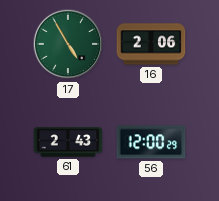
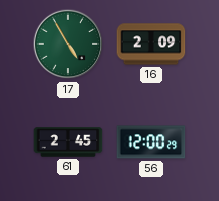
16: 2:06 -> 2:09
61: 2:43 -> 2:45
